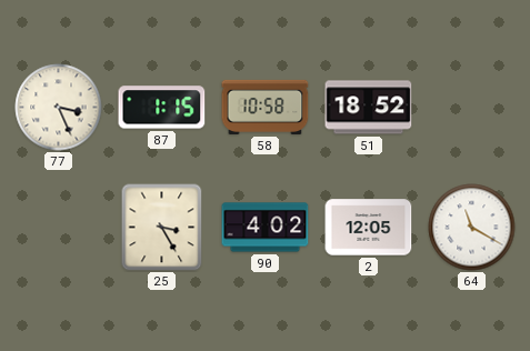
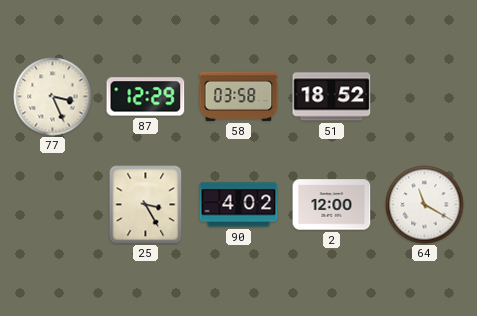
87: 1:15 -> 12:29
58: 10:58 -> 03:58
2: 12:05 -> 12:00
